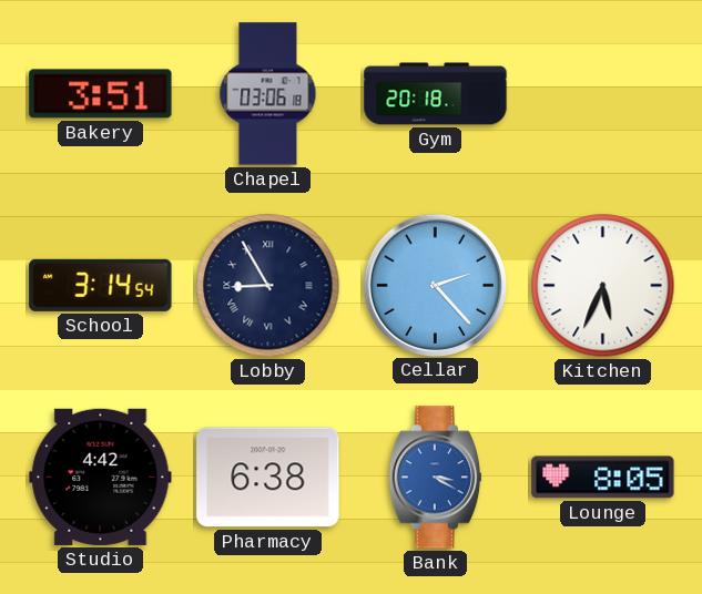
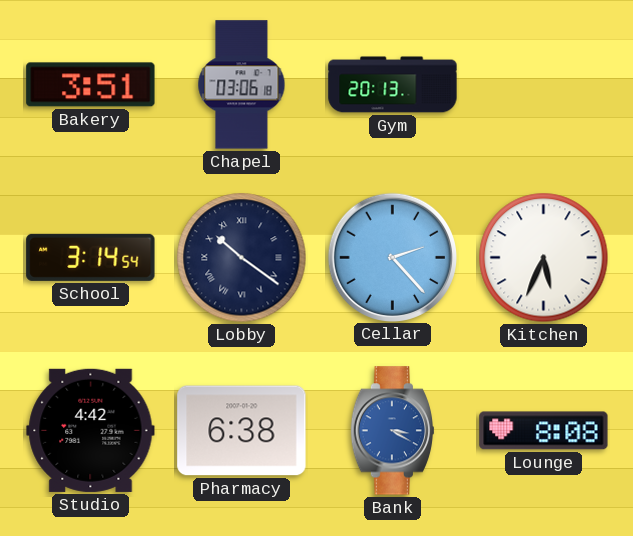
Gym: 20:18 -> 20:13
Lobby: 8:55 -> 10:21
Lounge: 8:05 -> 8:08
